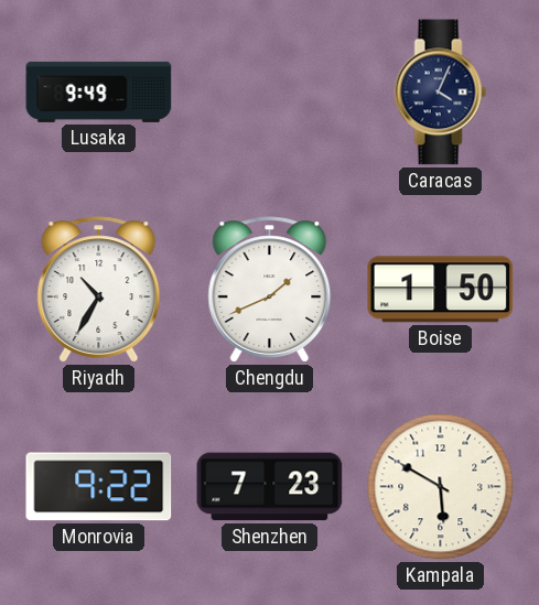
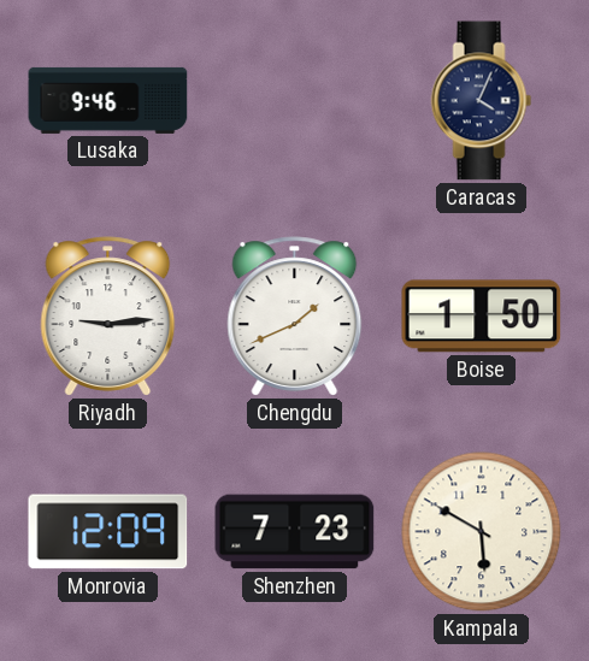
Lusaka: 9:49 -> 9:46
Riyadh: 10:35 -> 9:14
Monrovia: 9:22 -> 12:09
